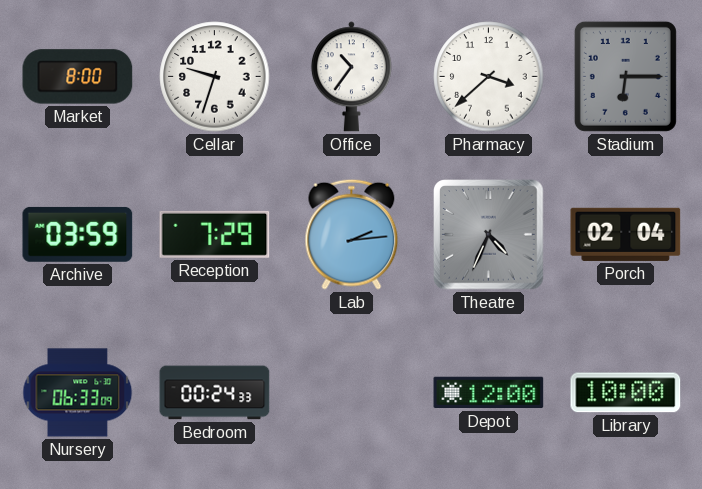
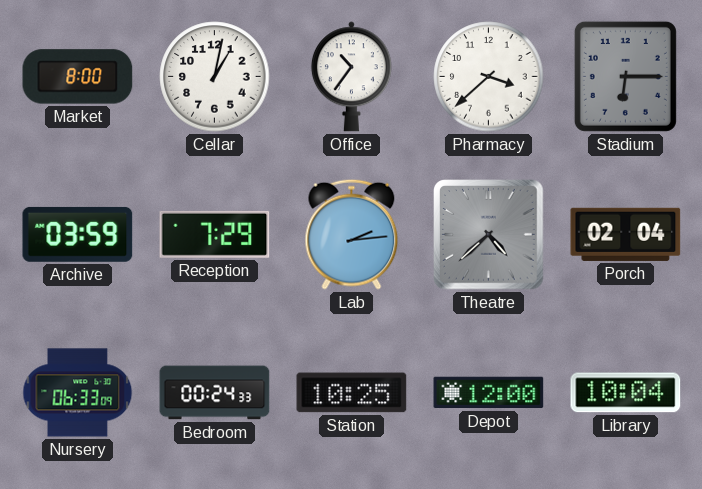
Cellar: 9:33 -> 1:02
Theatre: 4:34 -> 4:38
Station: none -> 10:25
Library: 10:00 -> 10:04
